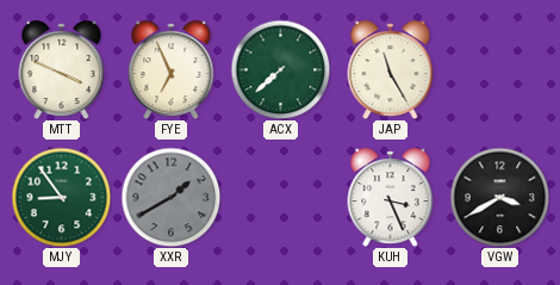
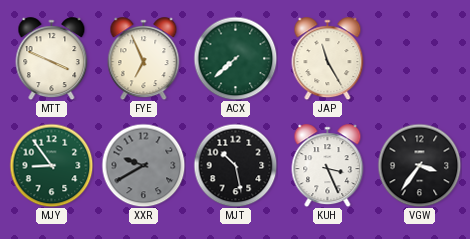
XXR: 1:40 -> 9:40
MJT: none -> 10:28
VGW: 3:40 -> 3:36
